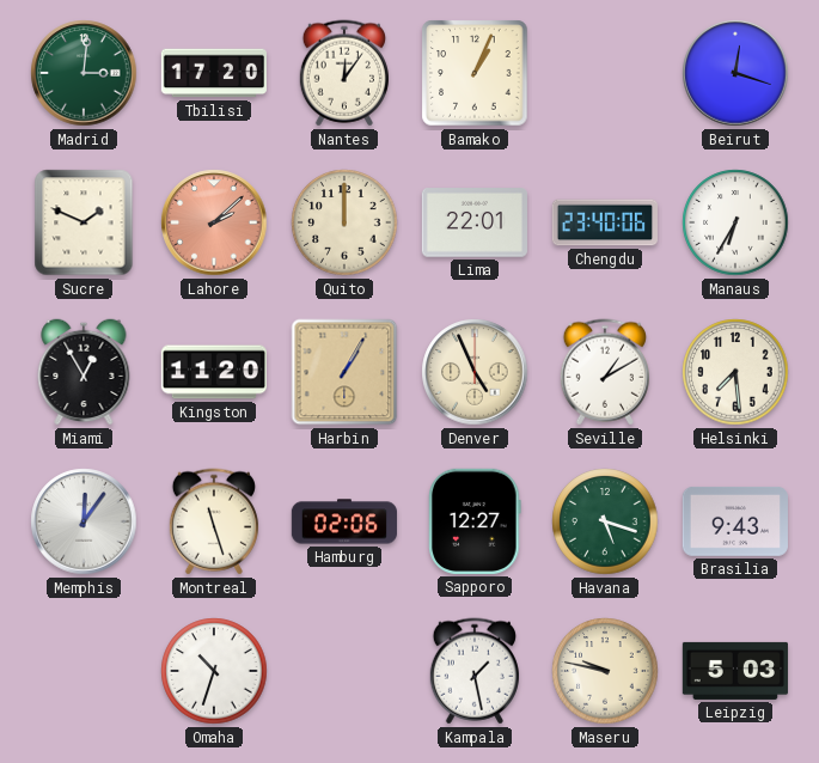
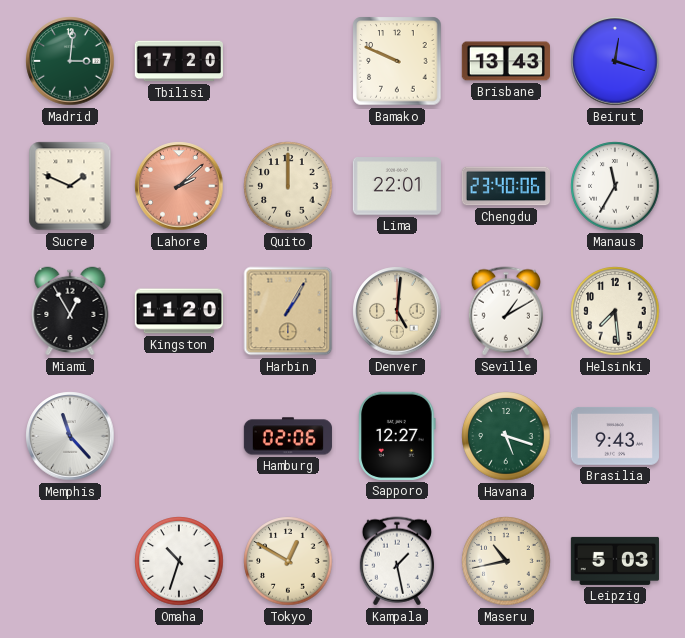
Nantes: 12:06 -> none
Bamako: 1:04 -> 9:49
Brisbane: none -> 13:43
Manaus: 6:35 -> 11:35
Denver: 4:56 -> 5:01
Memphis: 12:06 -> 11:23
Montreal: 11:27 -> none
Tokyo: none -> 12:50
Maseru: 9:47 -> 10:43
